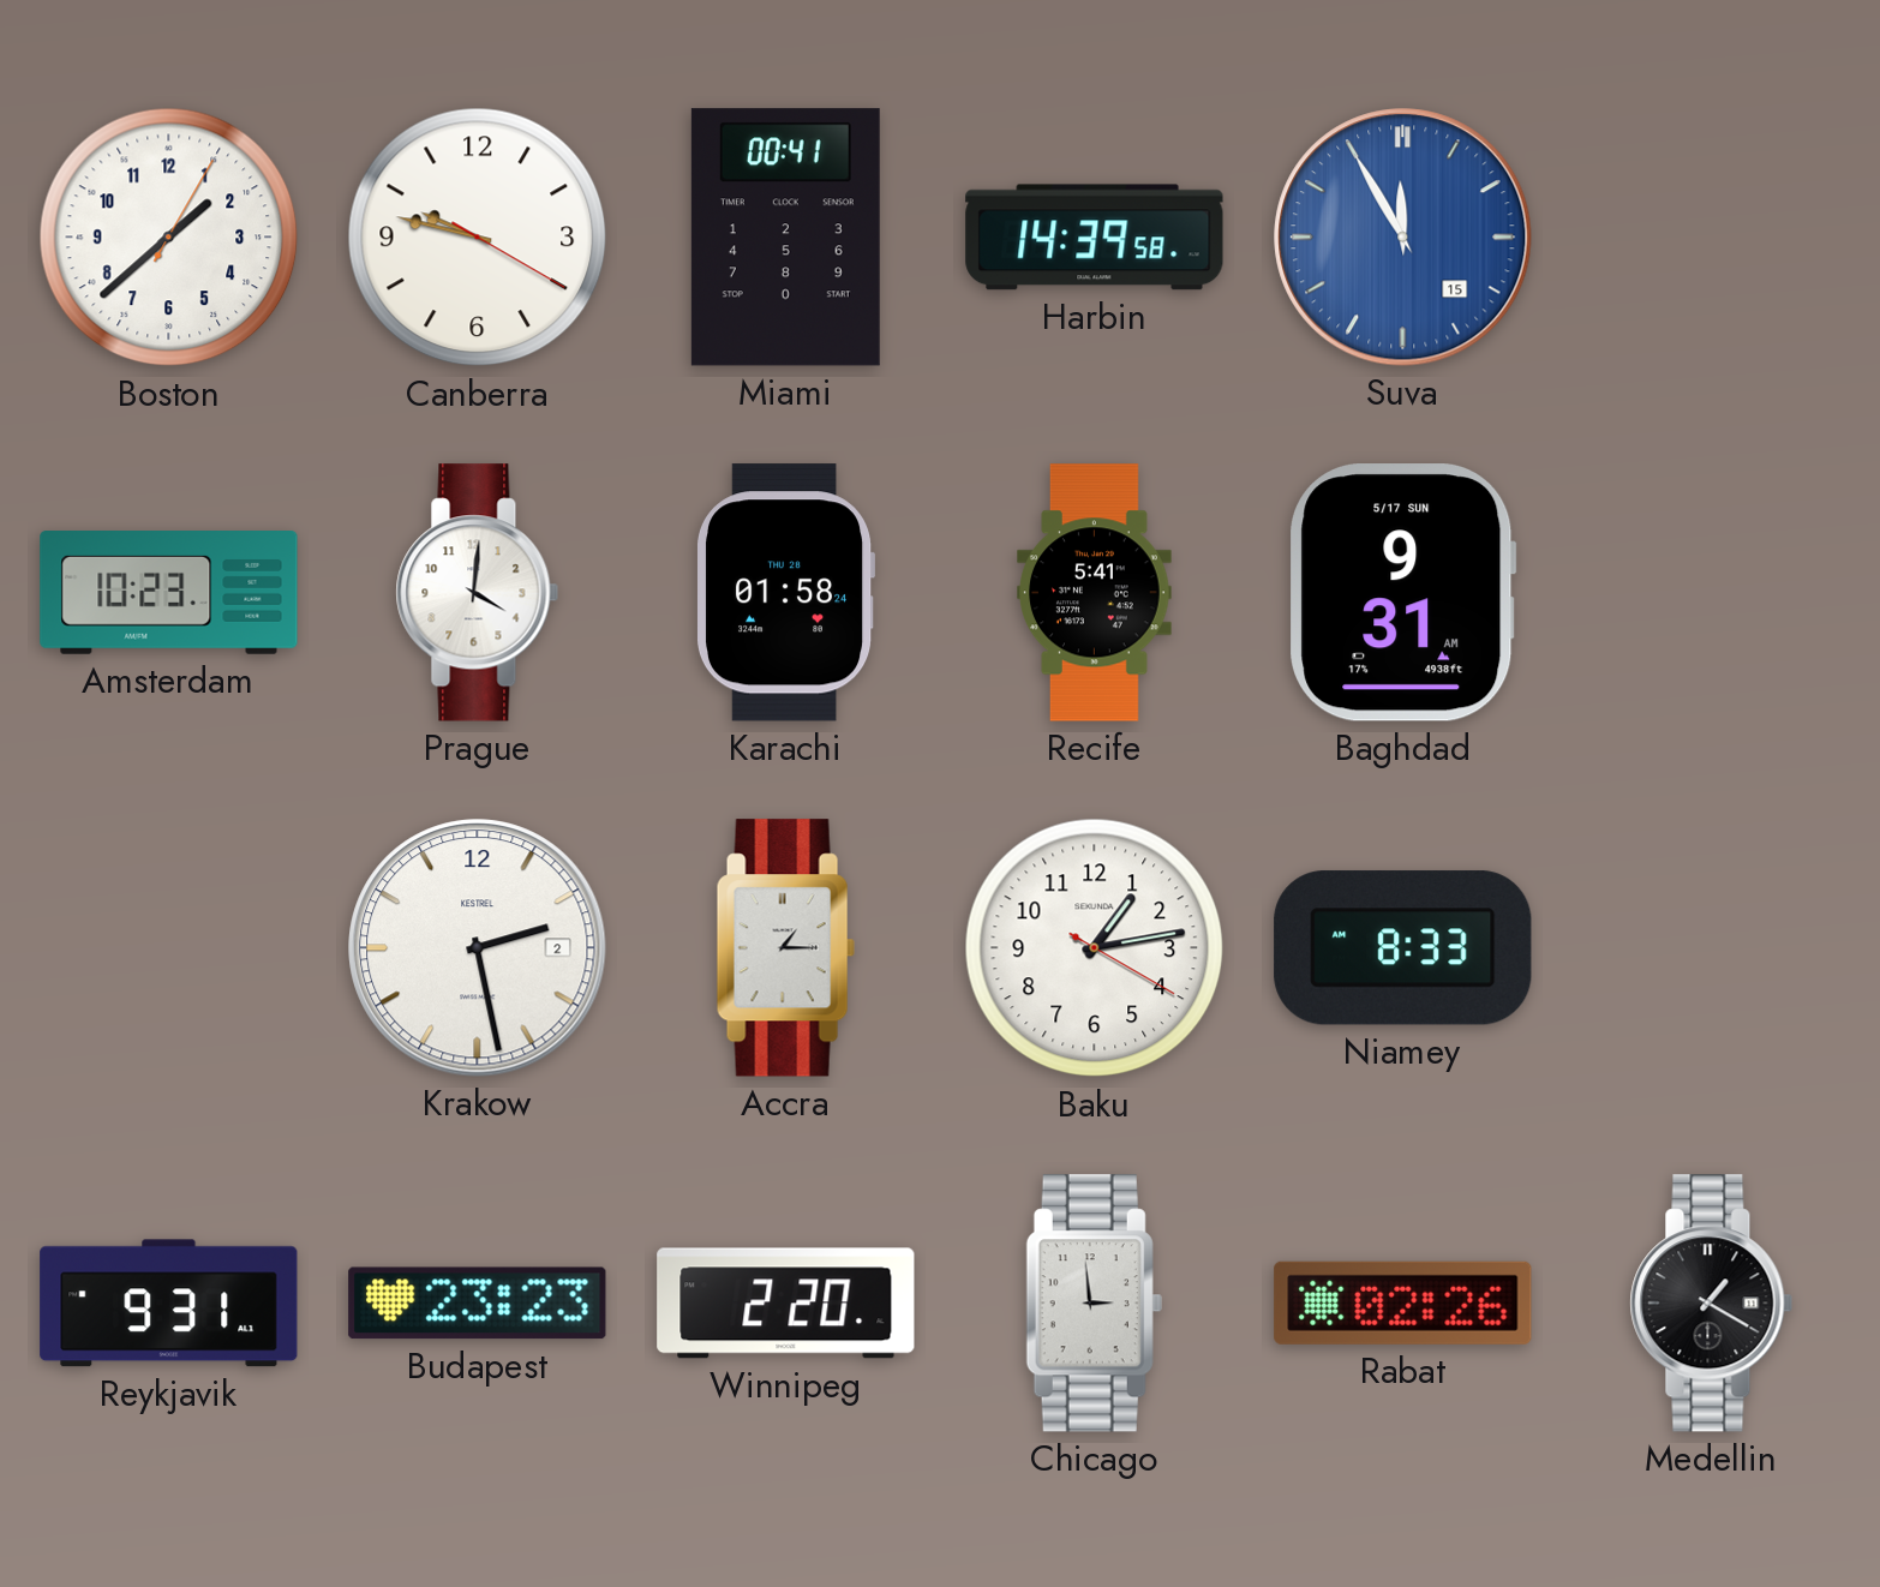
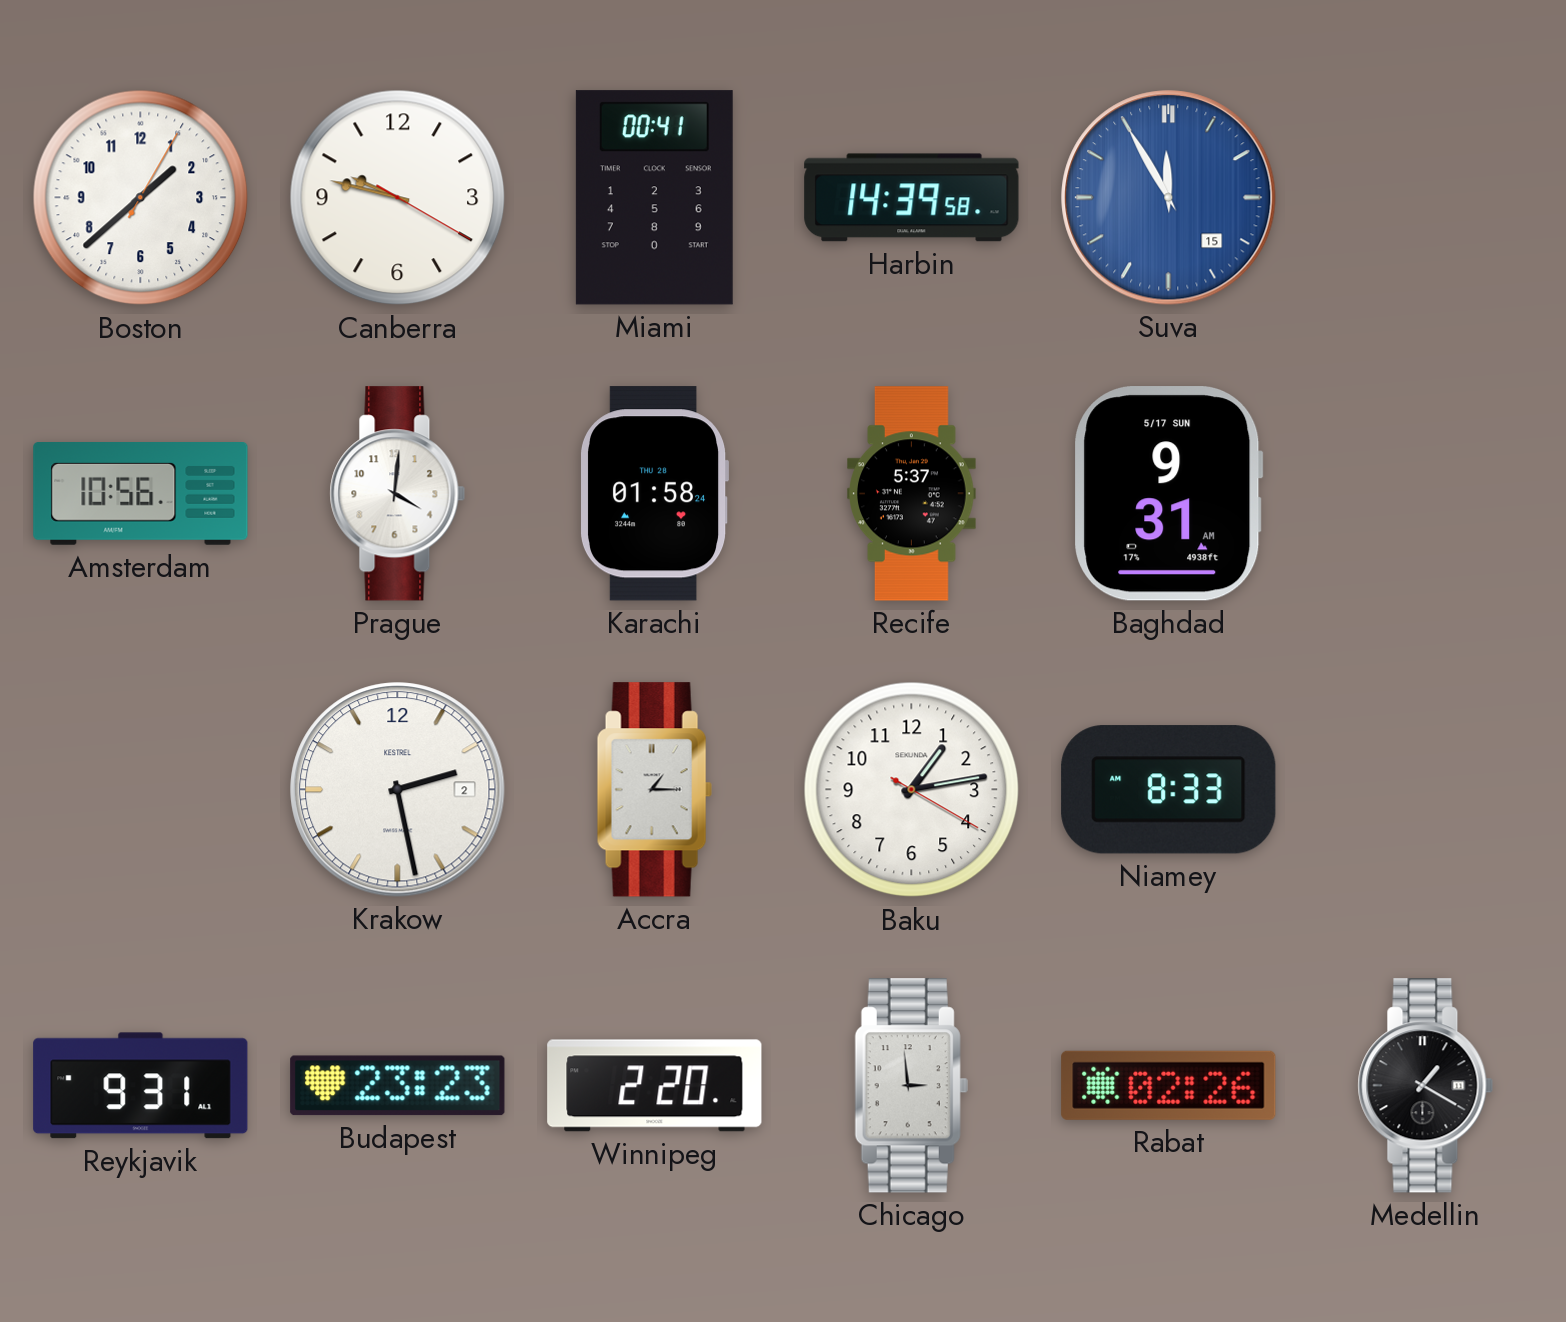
Amsterdam: 10:23 -> 10:56
Recife: 5:41 -> 5:37
